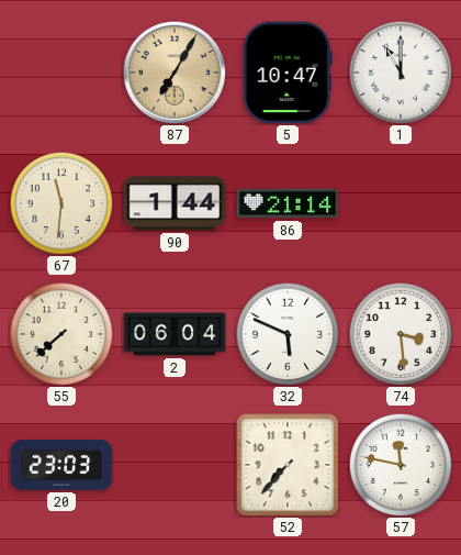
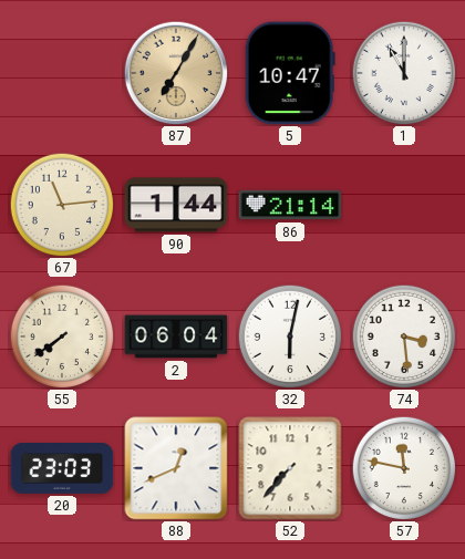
67: 11:31 -> 11:14
55: 7:38 -> 7:39
32: 5:49 -> 6:02
88: none -> 12:41
